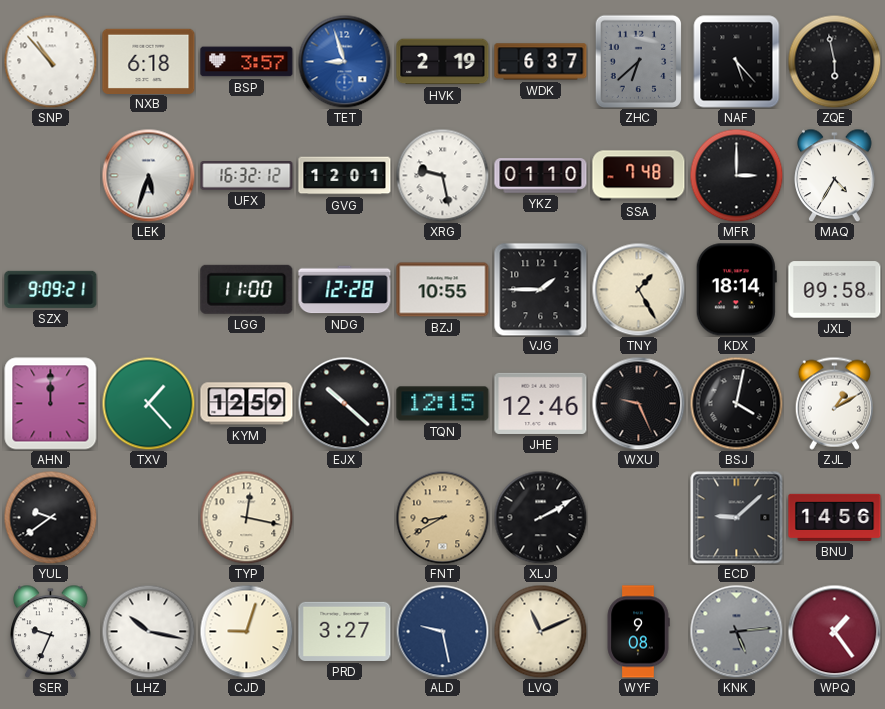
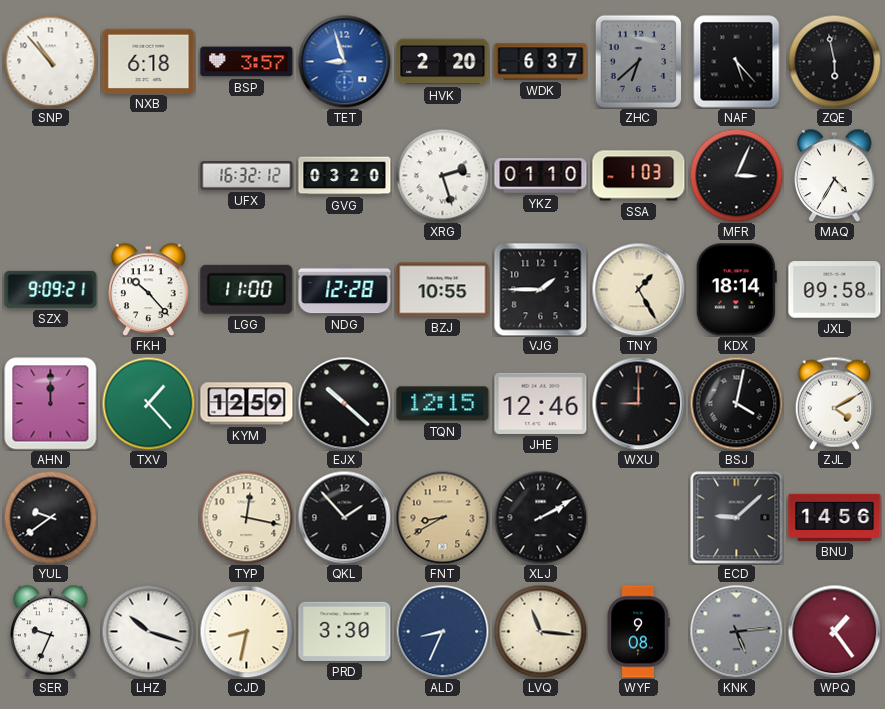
HVK: 2:19 -> 2:20
LEK: 5:33 -> none
GVG: 12:01 -> 03:20
XRG: 9:28 -> 2:27
SSA: 7:48 -> 1:03
MFR: 3:00 -> 3:04
FKH: none -> 10:23
WXU: 9:26 -> 9:00
ZJL: 1:10 -> 4:10
QKL: none -> 1:53
LHZ: 10:17 -> 10:18
CJD: 9:03 -> 8:32
PRD: 3:27 -> 3:30
ALD: 9:28 -> 8:34
LVQ: 11:11 -> 11:16
